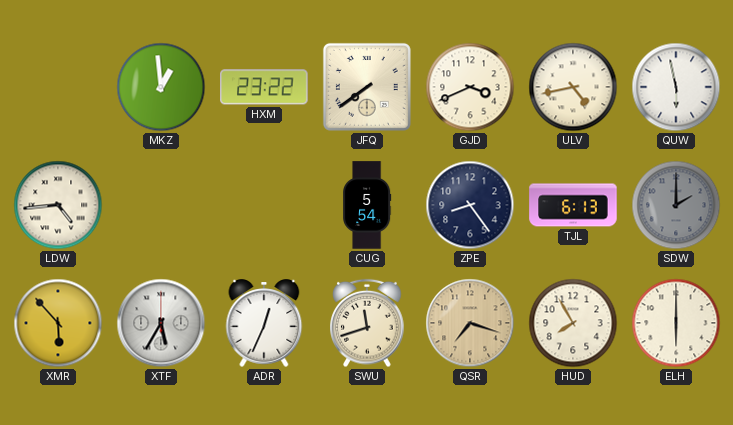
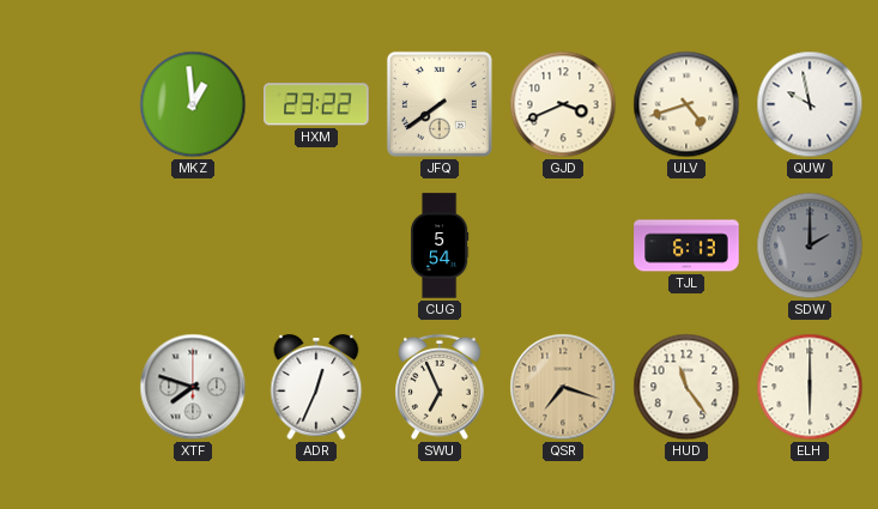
ULV: 4:43 -> 4:42
QUW: 5:58 -> 9:58
LDW: 4:44 -> none
ZPE: 8:24 -> none
XMR: 5:53 -> none
XTF: 5:35 -> 7:48
SWU: 11:42 -> 6:56
HUD: 7:55 -> 11:24
